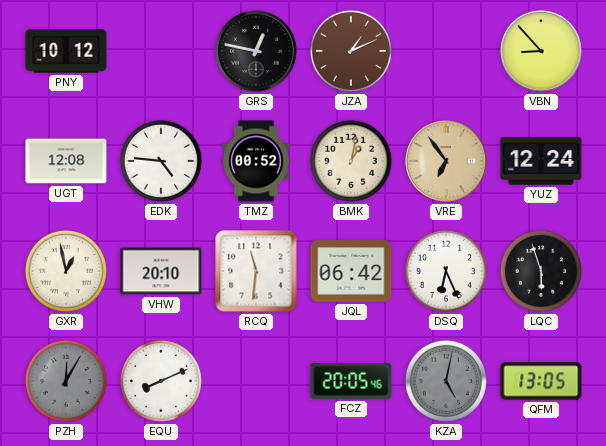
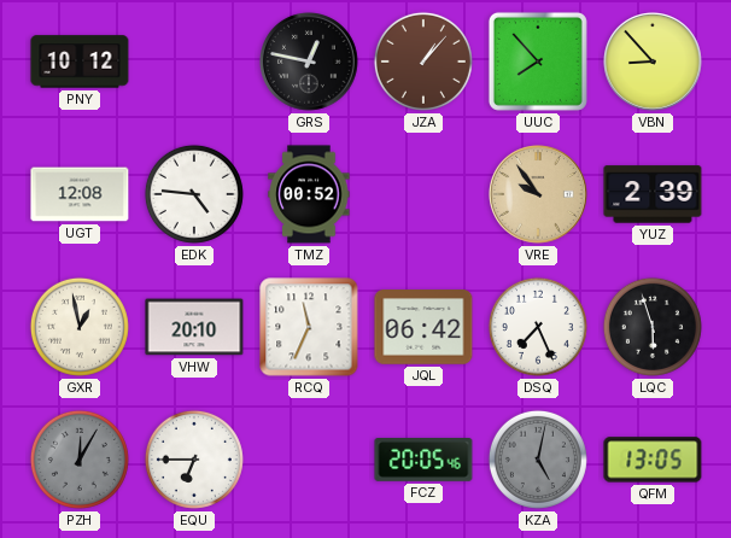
JZA: 1:11 -> 1:07
UUC: none -> 7:53
BMK: 1:02 -> none
VRE: 6:54 -> 9:54
YUZ: 12:24 -> 2:39
RCQ: 11:31 -> 11:34
DSQ: 6:26 -> 7:26
EQU: 8:11 -> 6:45
